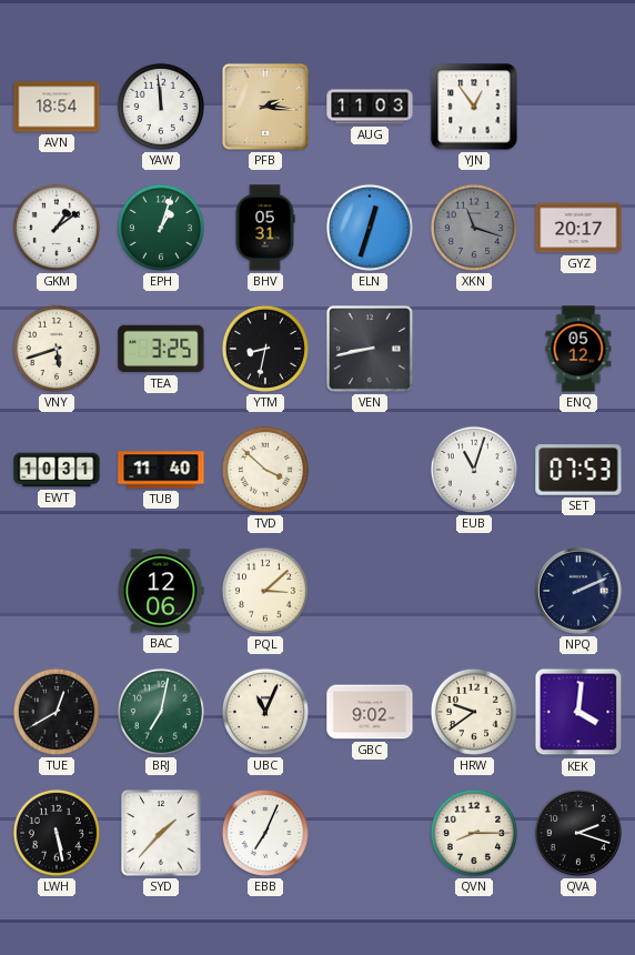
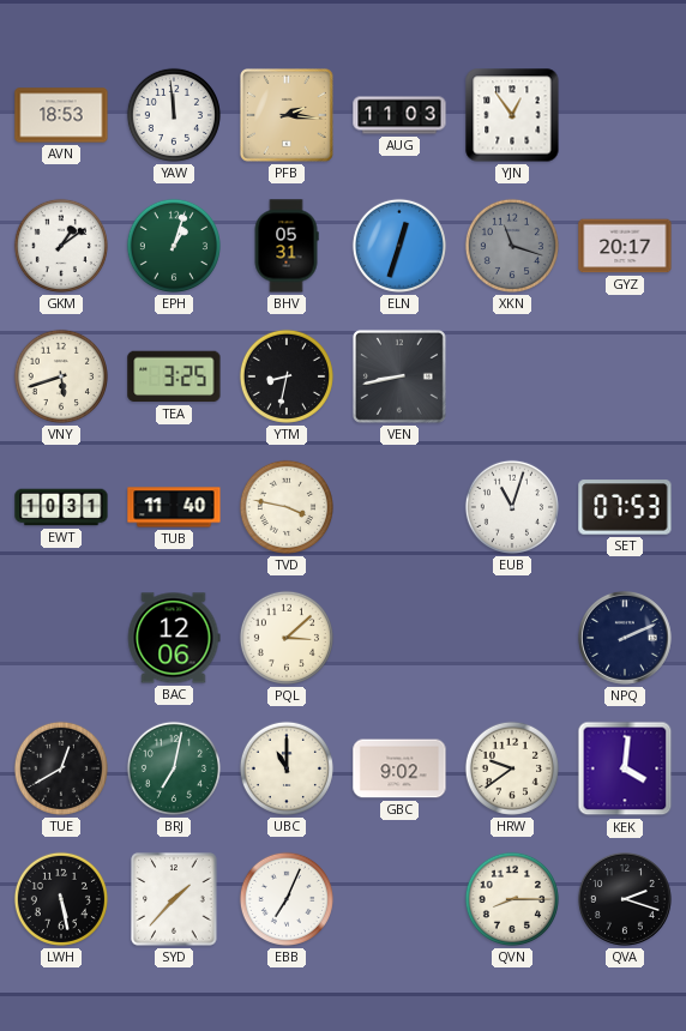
AVN: 18:54 -> 18:53
ENQ: 05:12 -> none
TVD: 3:52 -> 3:47
UBC: 11:04 -> 11:00
